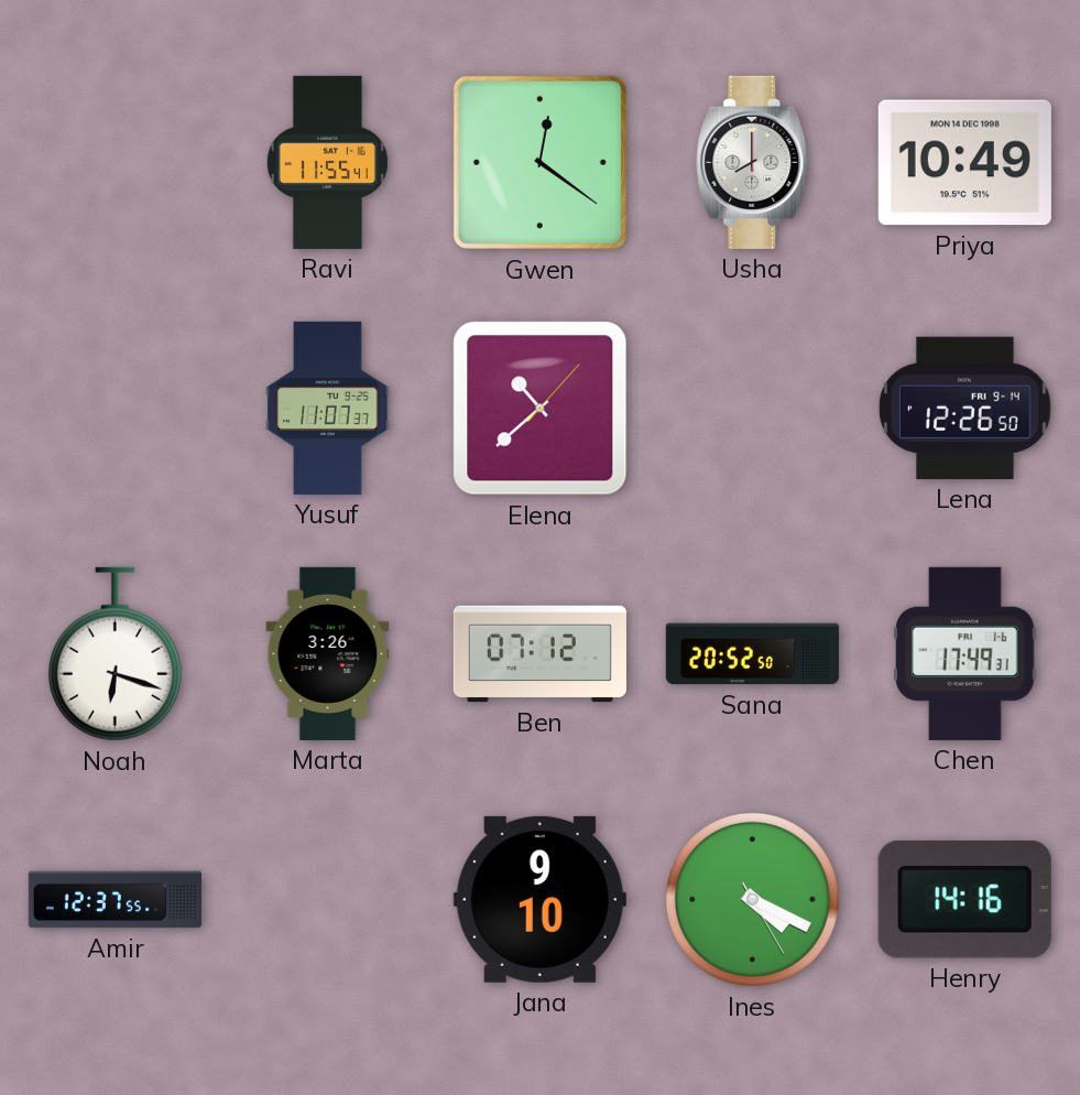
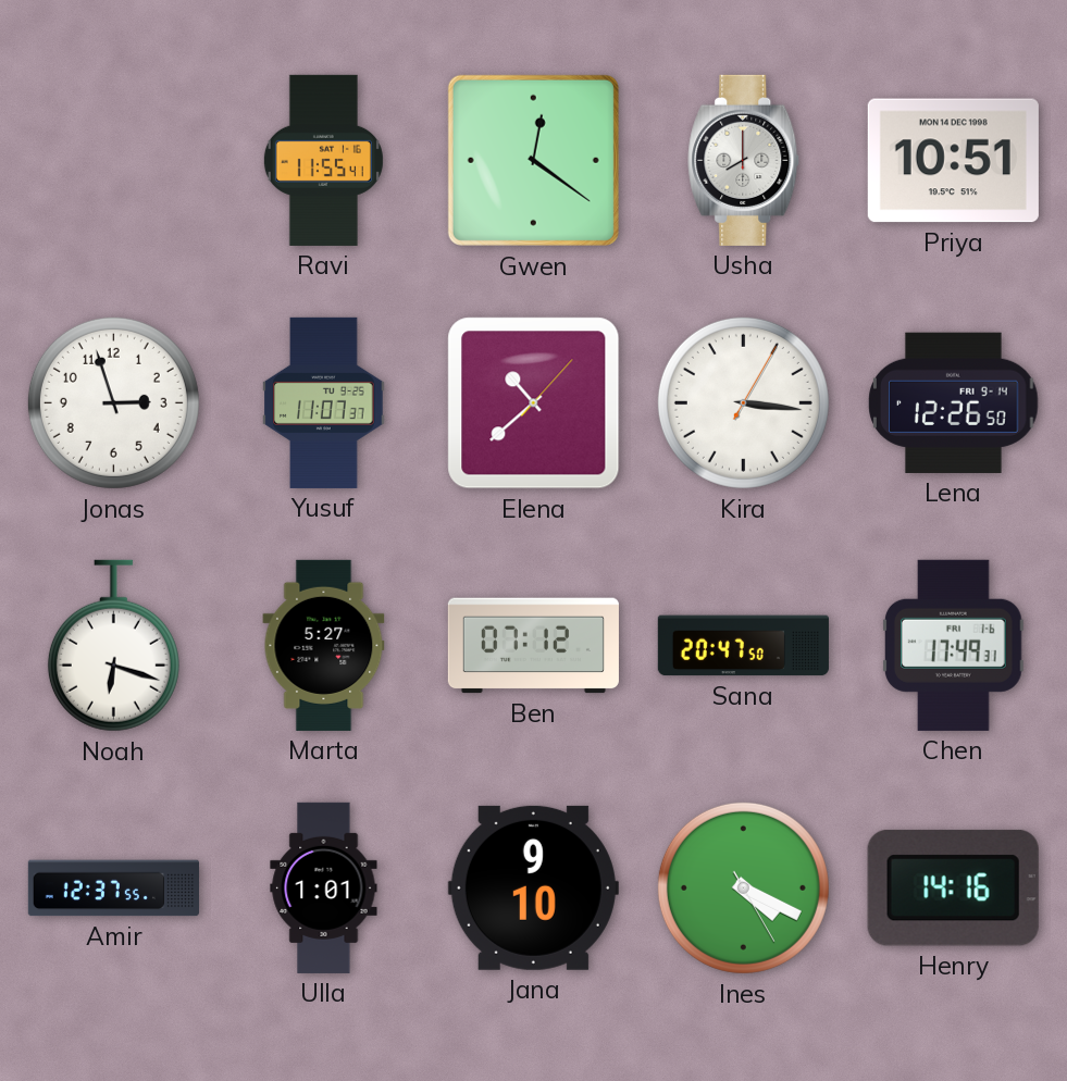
Priya: 10:49 -> 10:51
Jonas: none -> 2:57
Kira: none -> 3:16
Marta: 3:26 -> 5:27
Sana: 20:52 -> 20:47
Ulla: none -> 1:01
